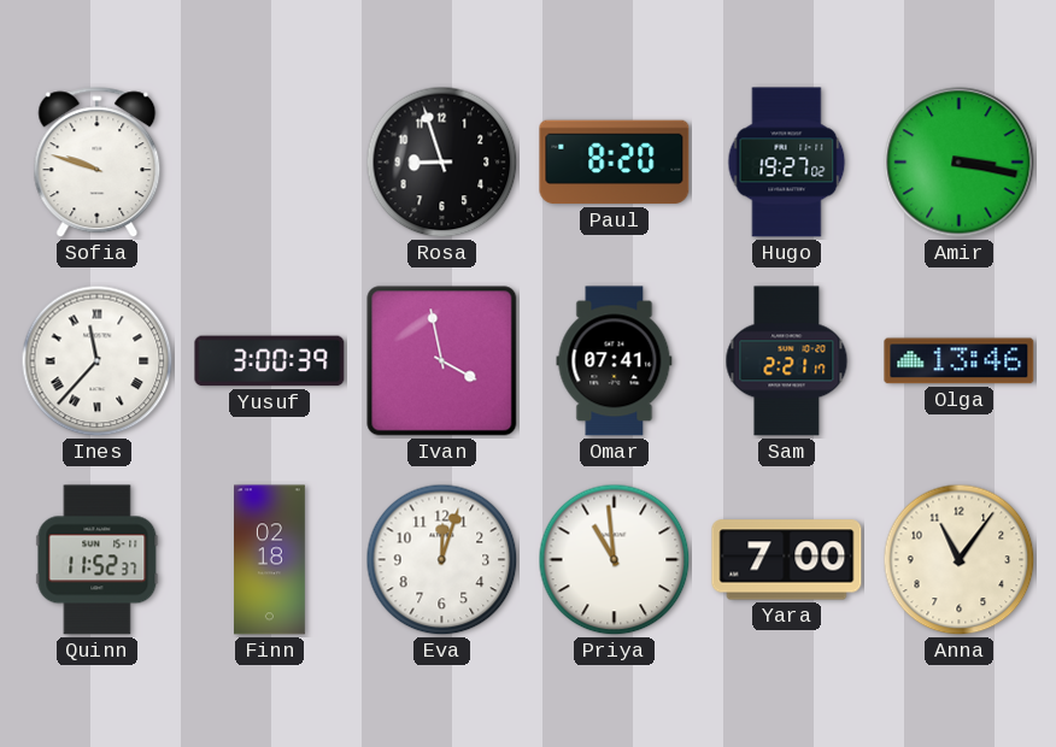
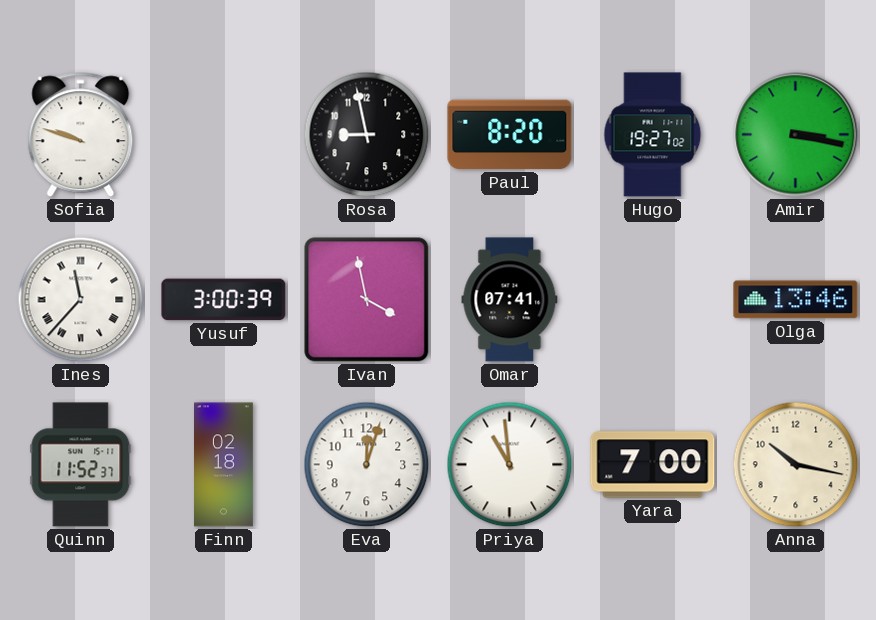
Rosa: 8:57 -> 8:58
Sam: 2:21 -> none
Anna: 11:06 -> 10:17
